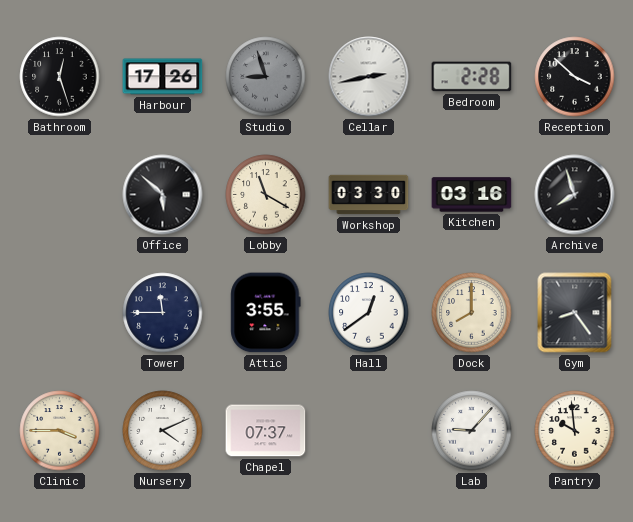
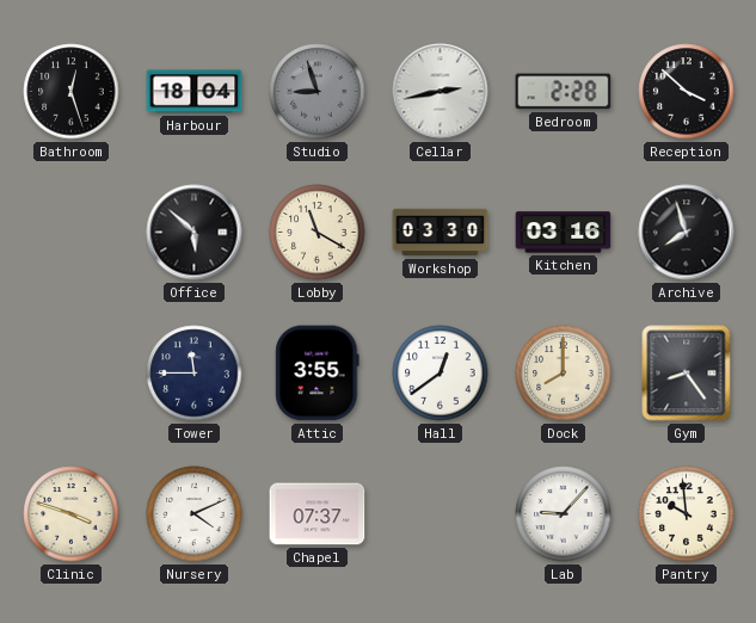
Harbour: 17:26 -> 18:04
Clinic: 3:45 -> 3:48
